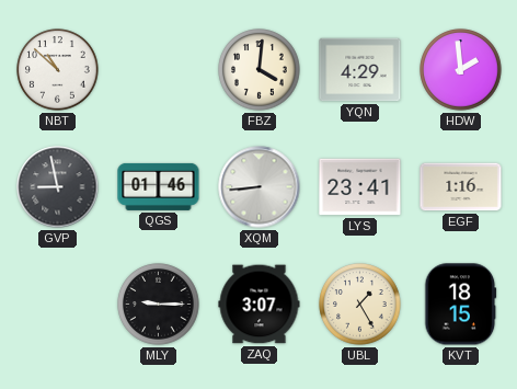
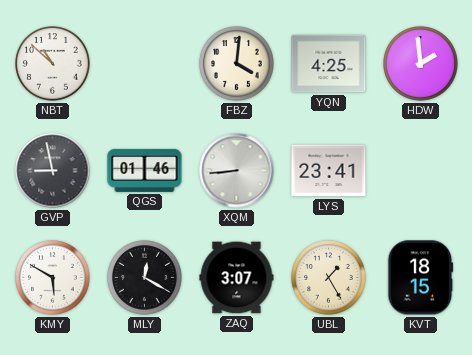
YQN: 4:29 -> 4:25
EGF: 1:16 -> none
KMY: none -> 5:50
MLY: 9:15 -> 12:20
